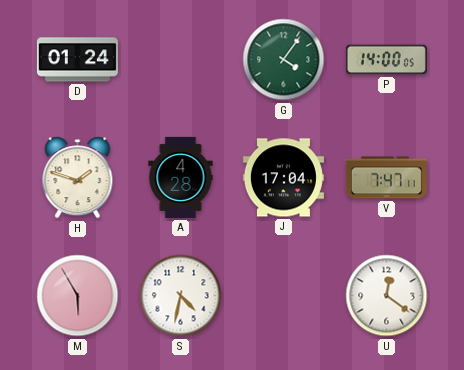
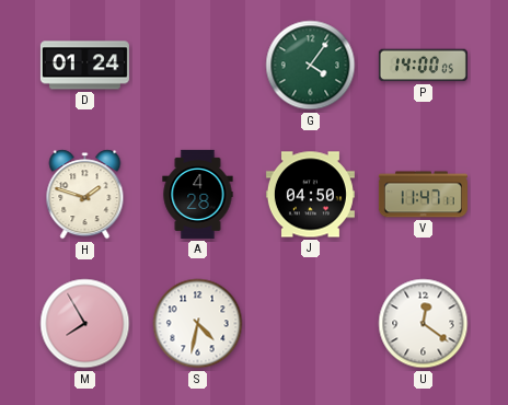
J: 17:04 -> 04:50
V: 7:47 -> 11:47
M: 5:55 -> 7:55
